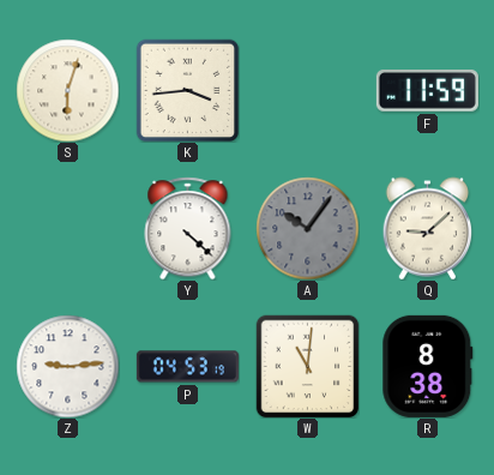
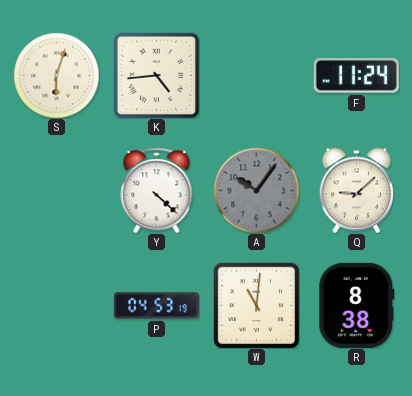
K: 3:44 -> 4:44
F: 11:59 -> 11:24
Z: 9:14 -> none
